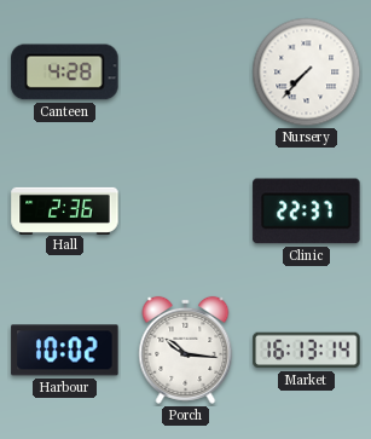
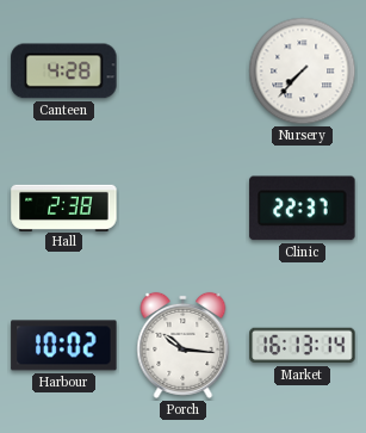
Hall: 2:36 -> 2:38
